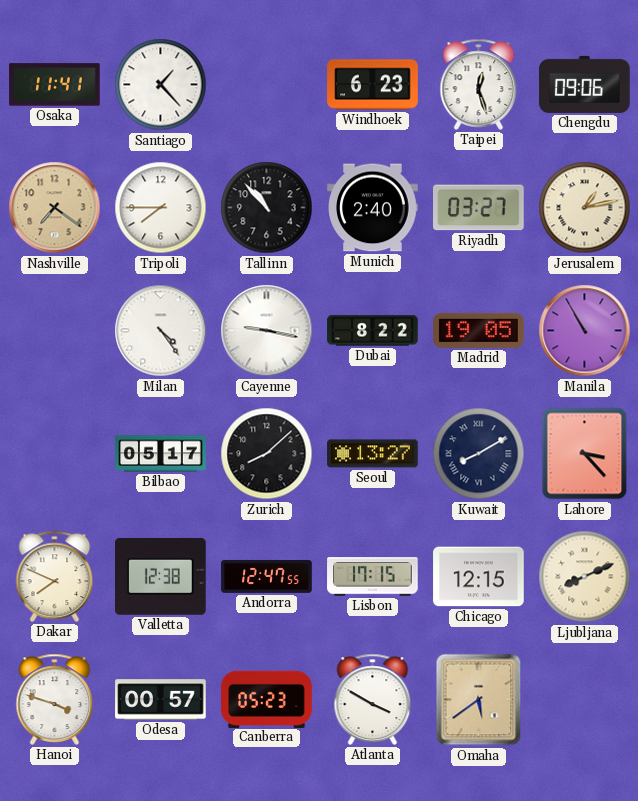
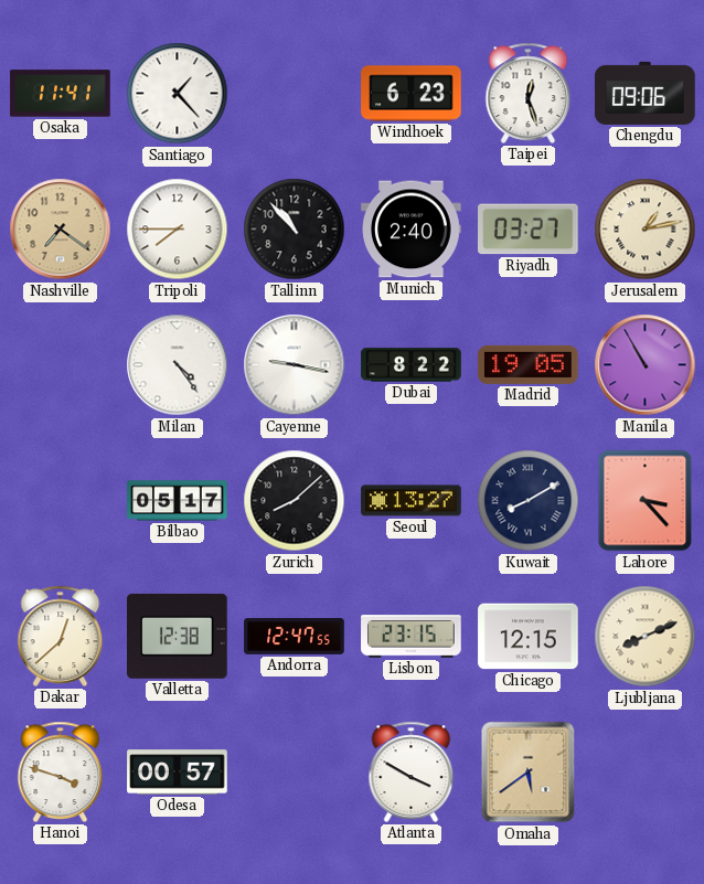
Dakar: 7:49 -> 12:38
Lisbon: 17:15 -> 23:15
Canberra: 05:23 -> none
